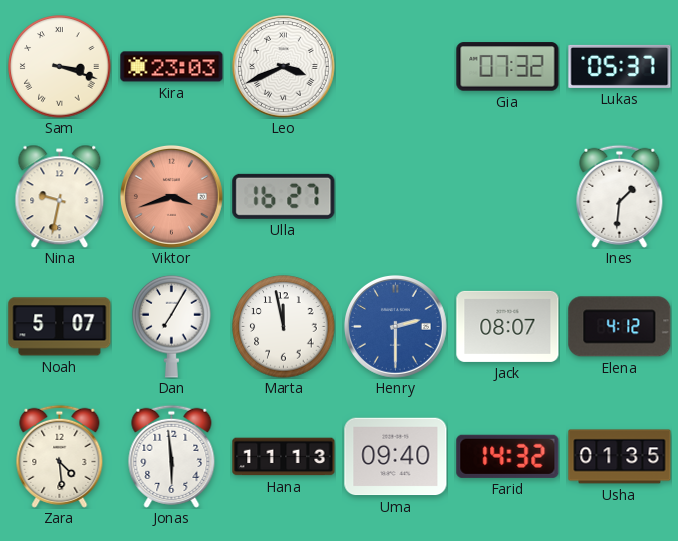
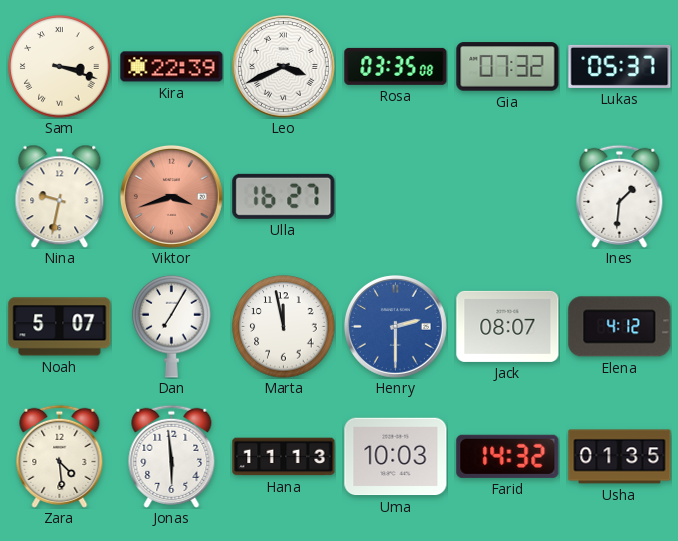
Kira: 23:03 -> 22:39
Rosa: none -> 03:35
Uma: 09:40 -> 10:03
